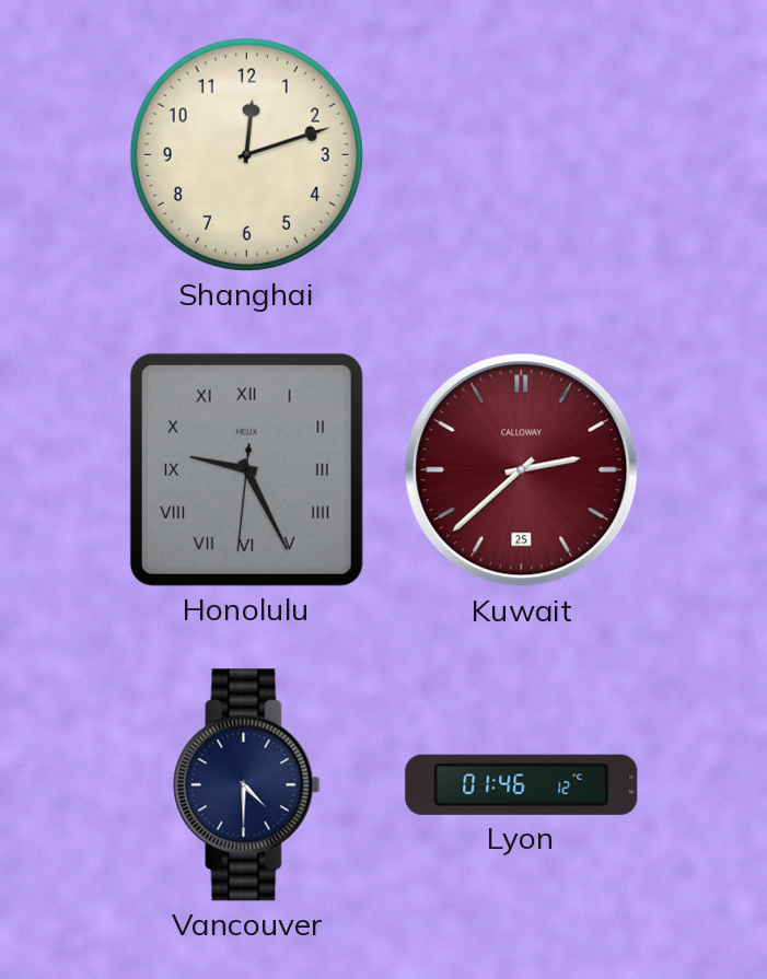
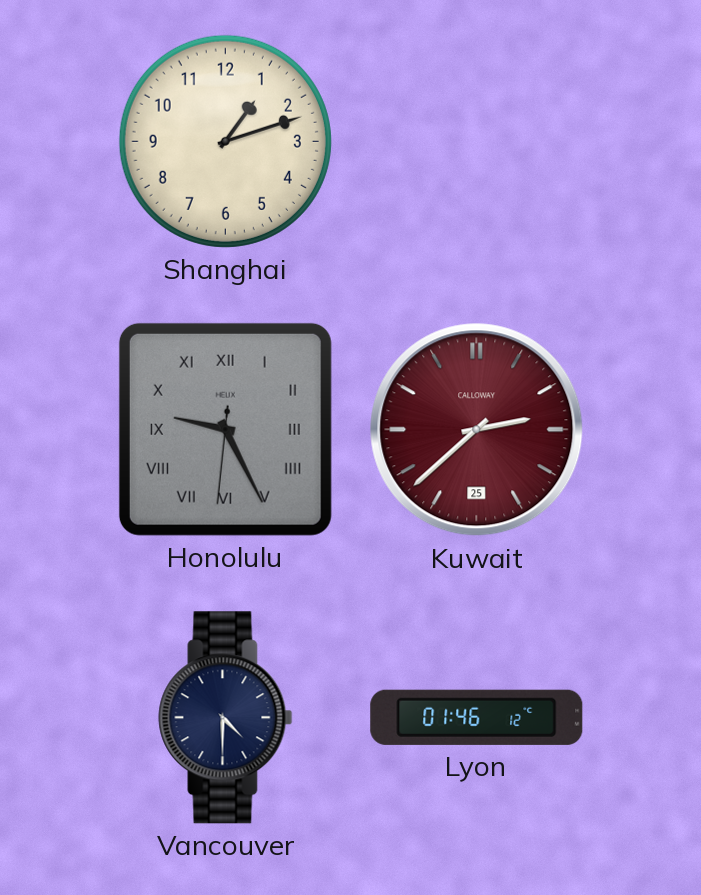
Shanghai: 12:12 -> 1:12
